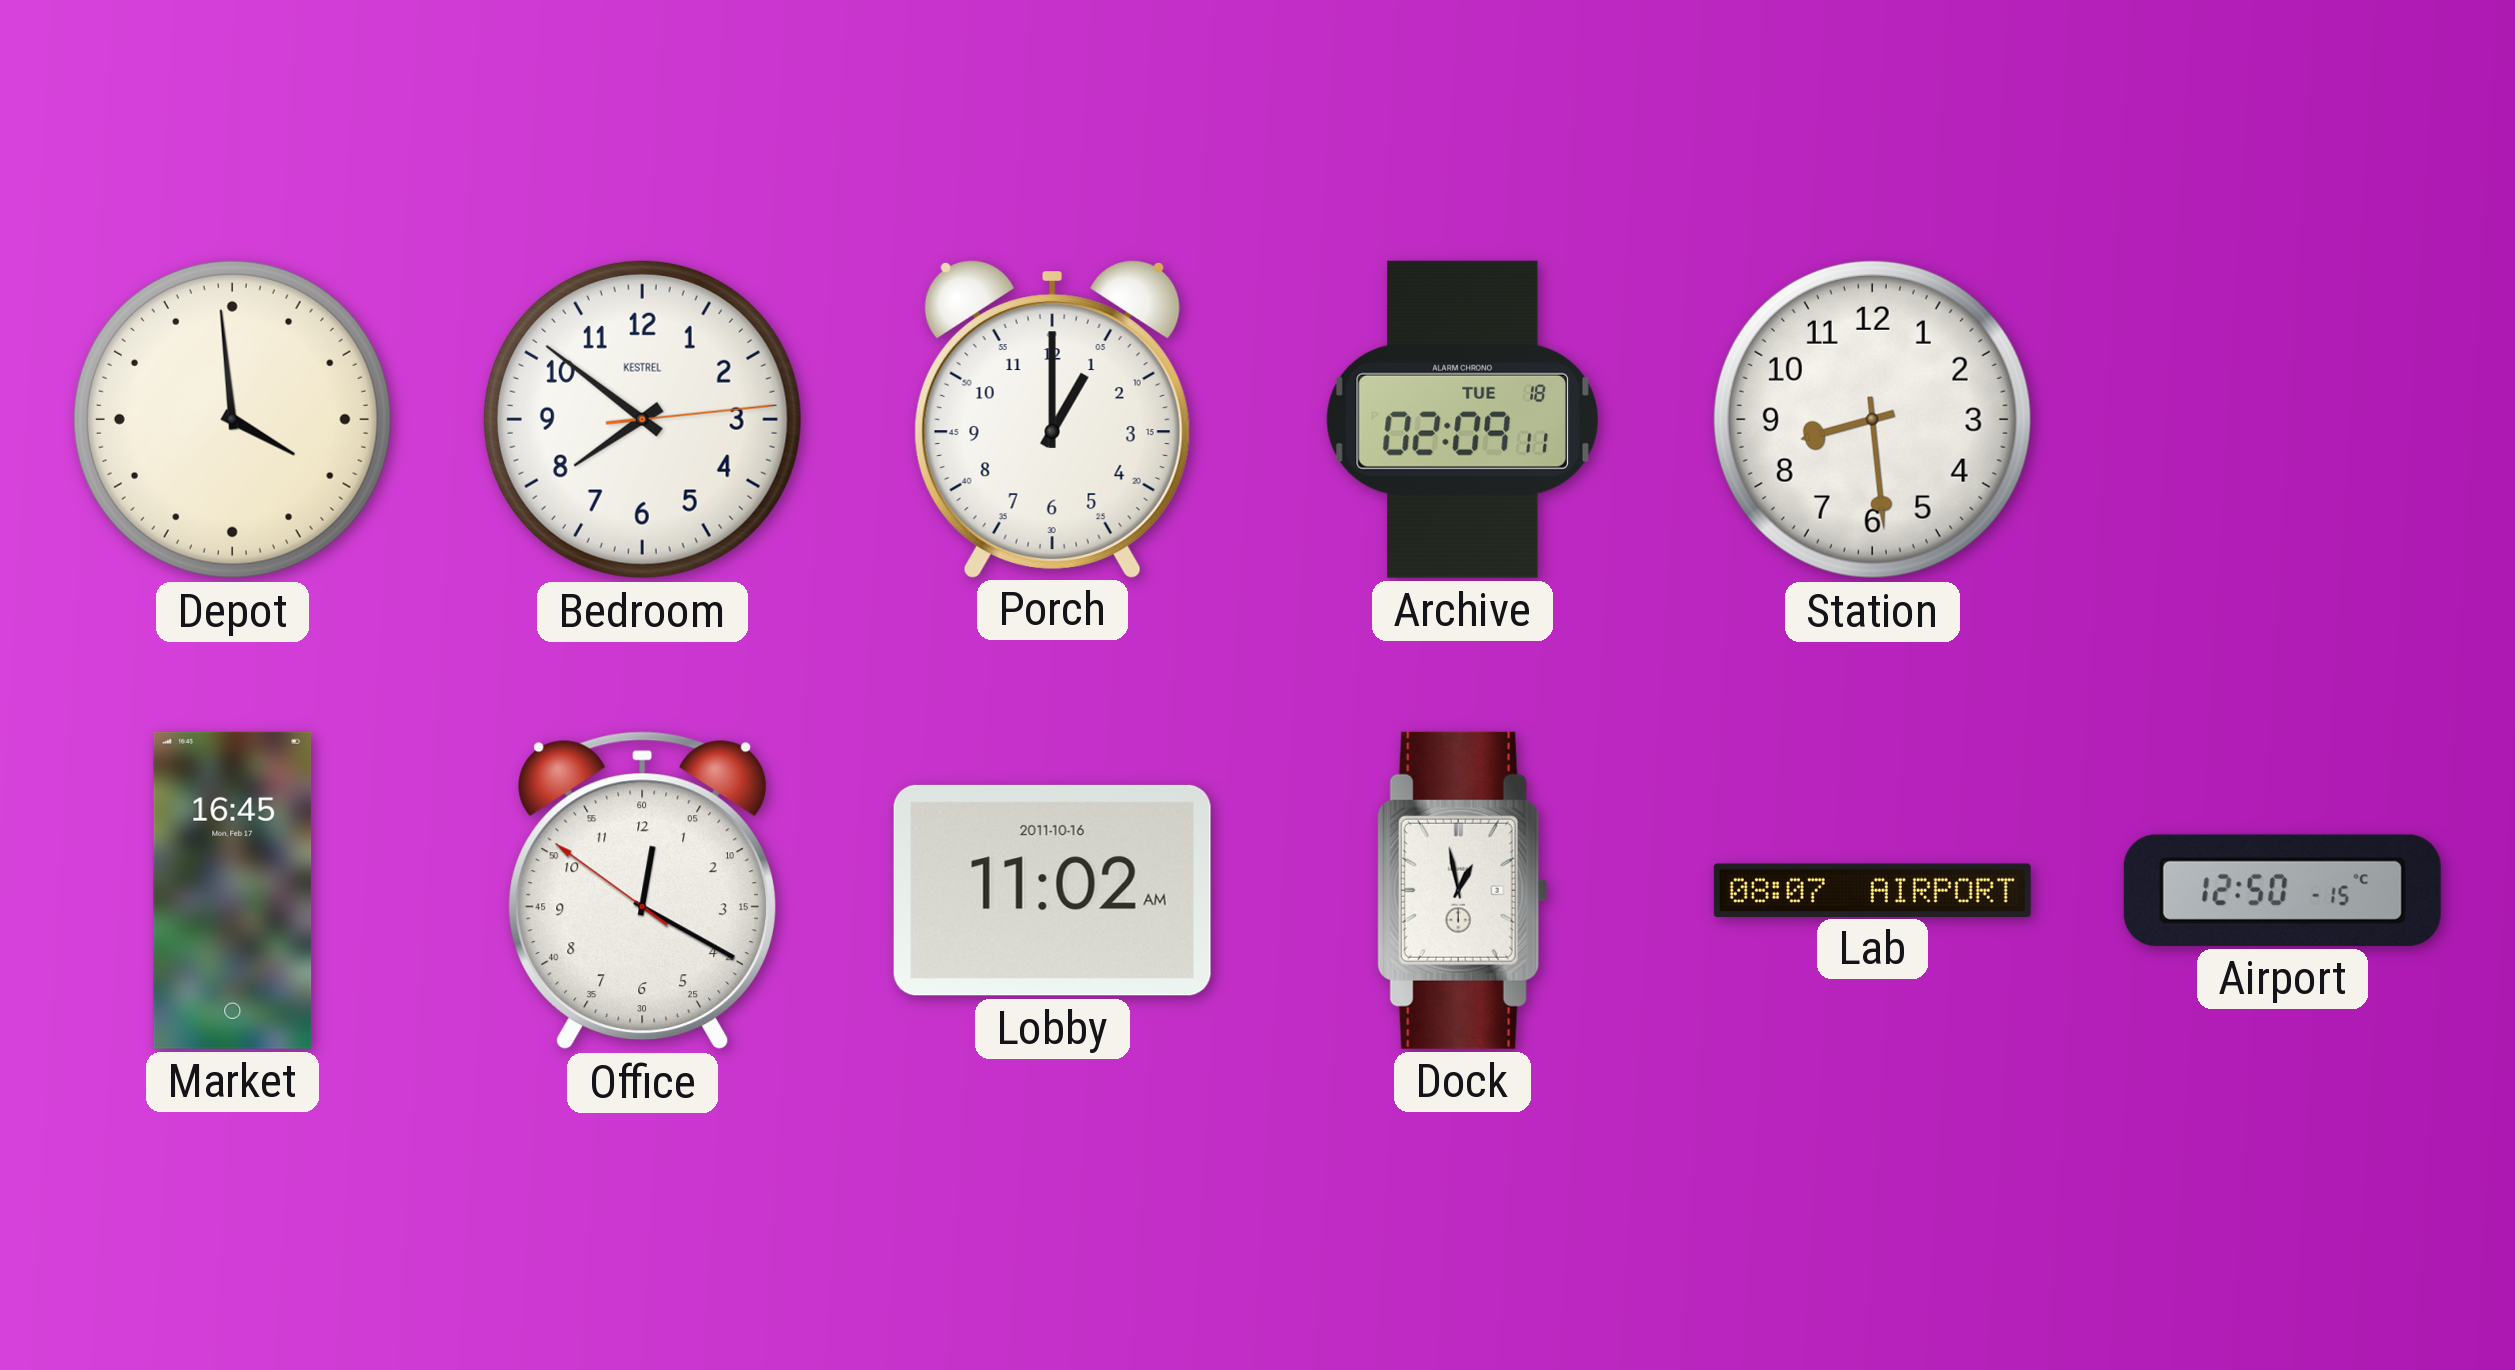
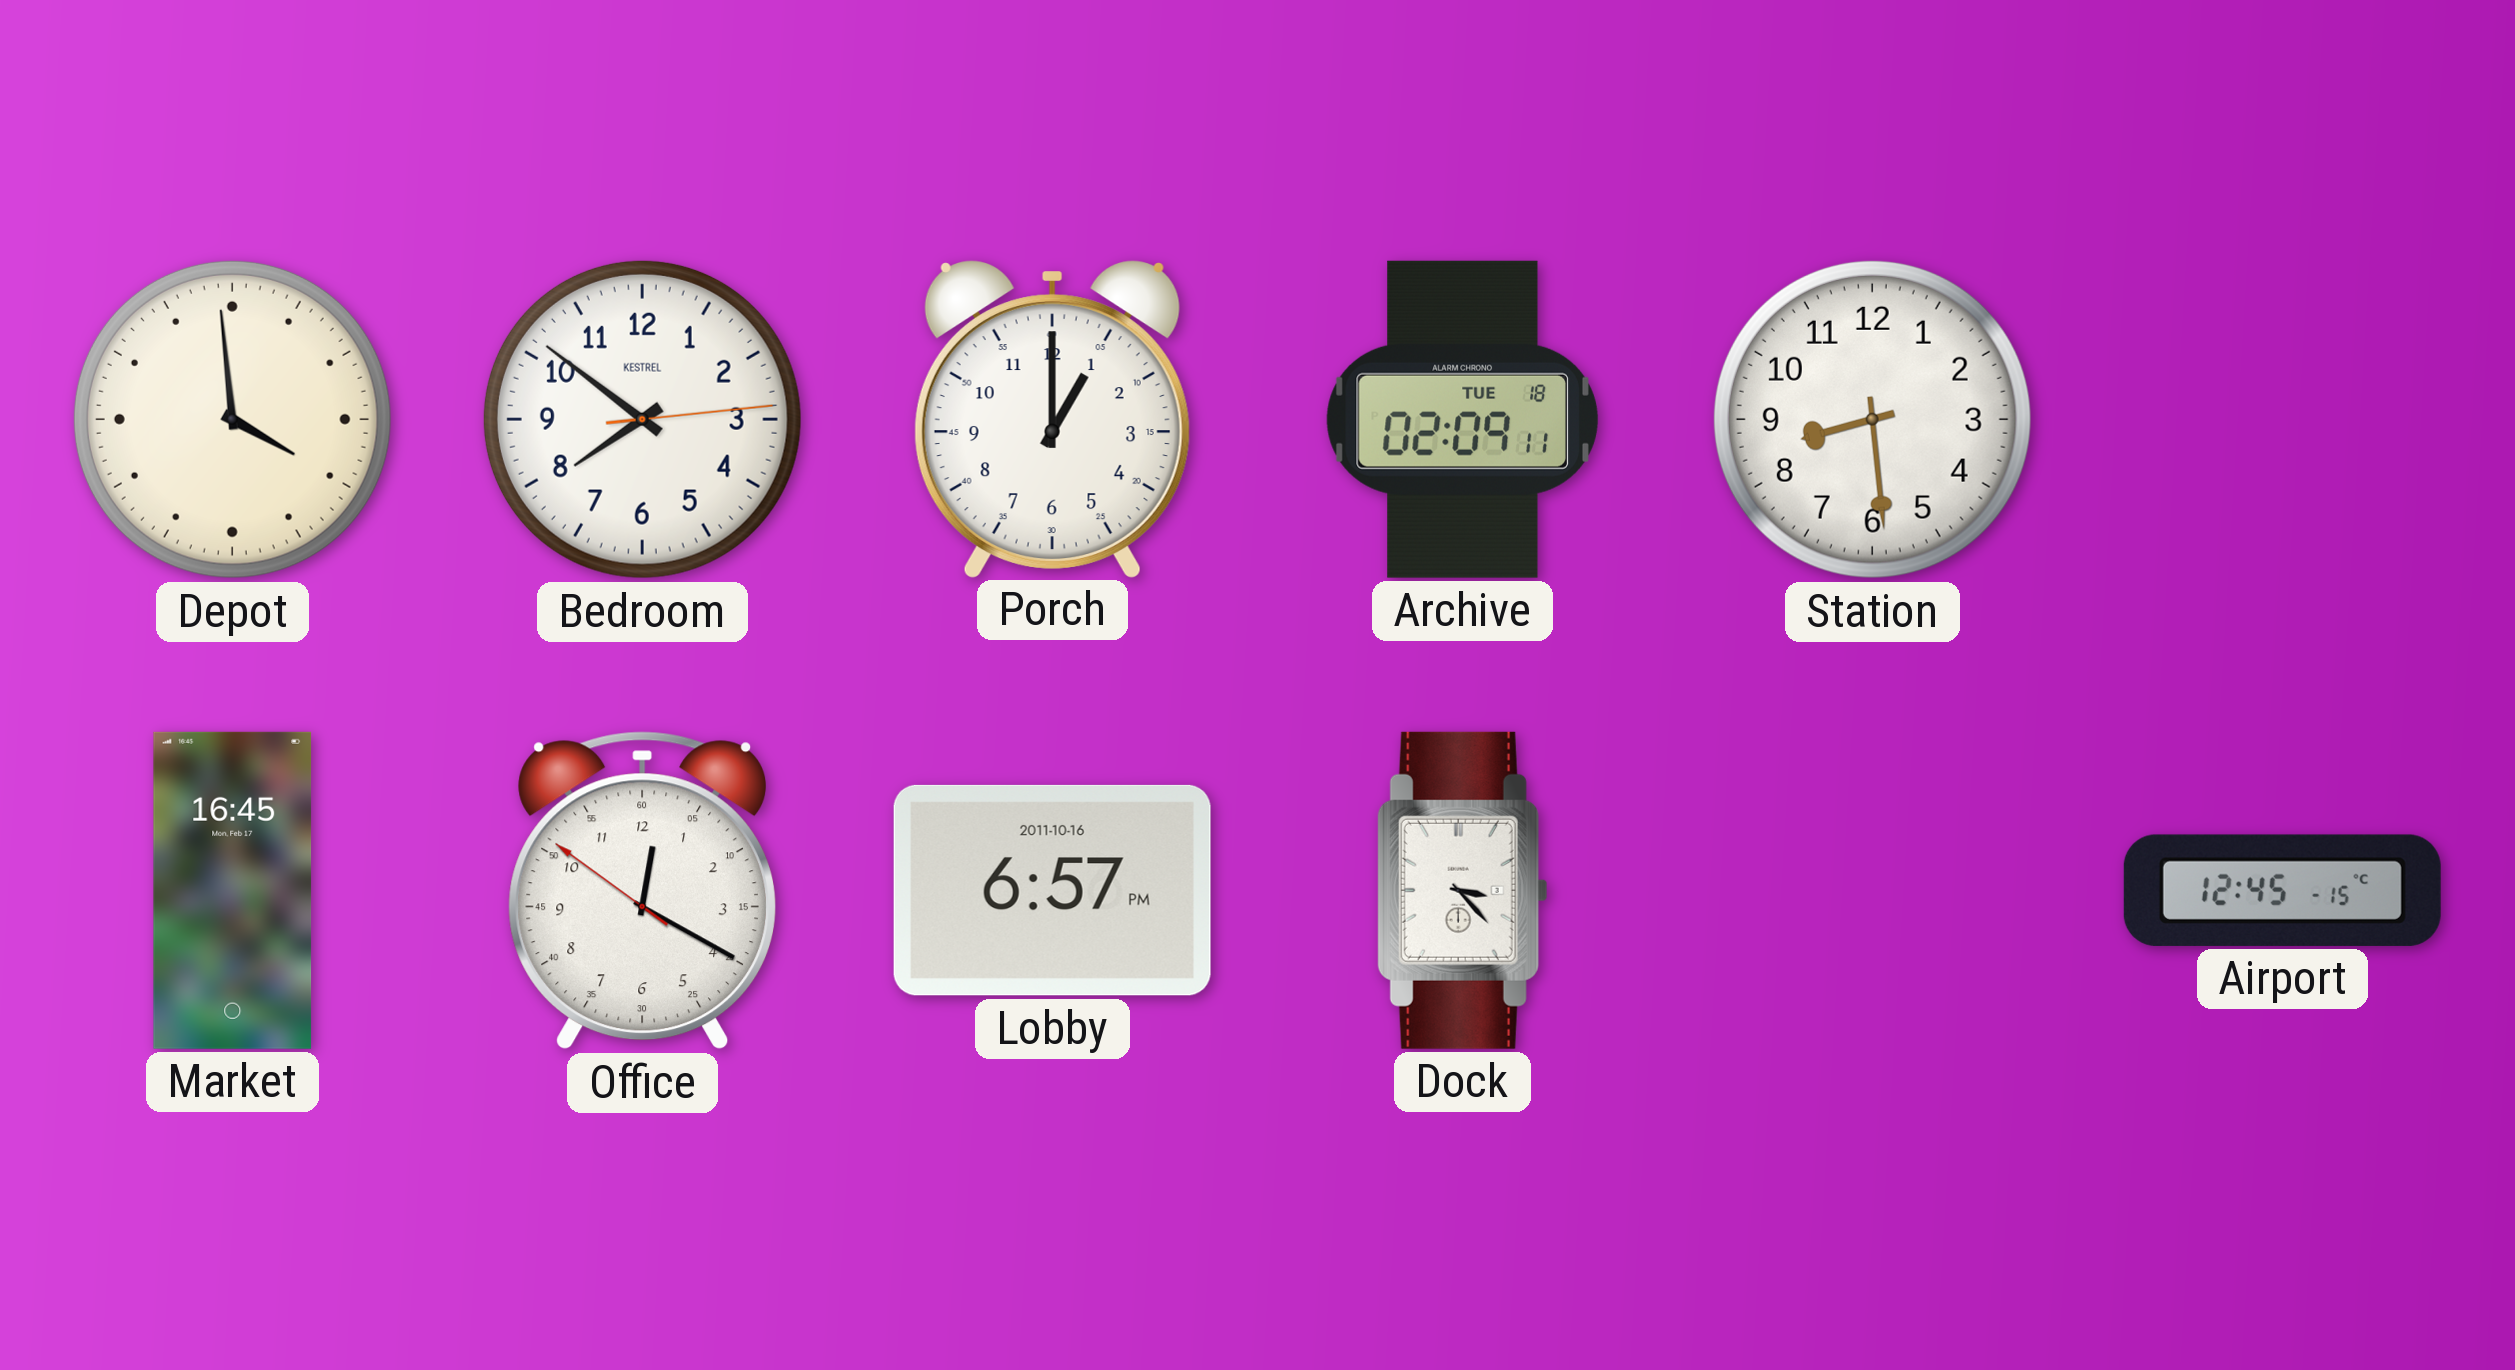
Lobby: 11:02 -> 6:57
Dock: 12:58 -> 3:23
Lab: 08:07 -> none
Airport: 12:50 -> 12:45
